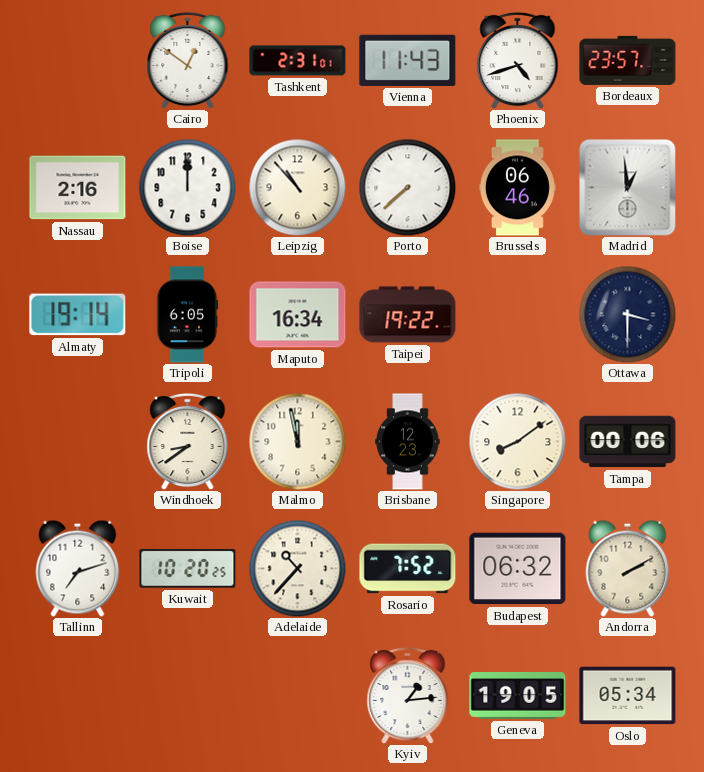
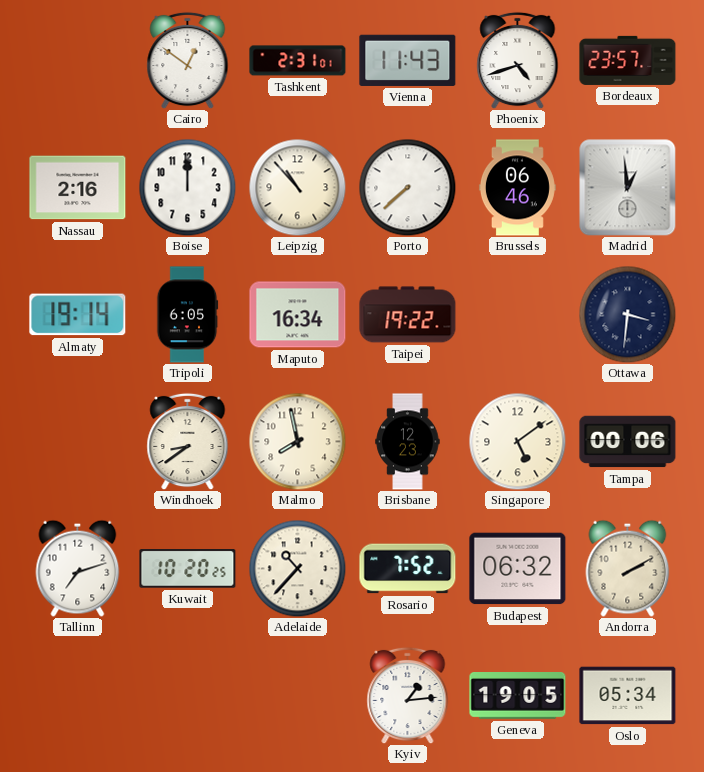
Ottawa: 3:30 -> 3:31
Malmo: 11:58 -> 7:58
Singapore: 8:09 -> 5:09
